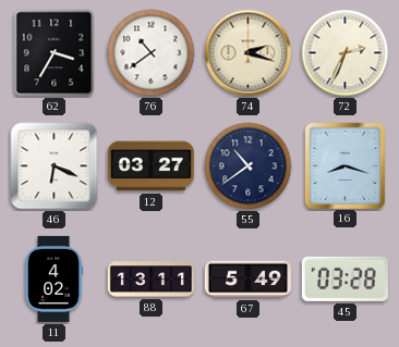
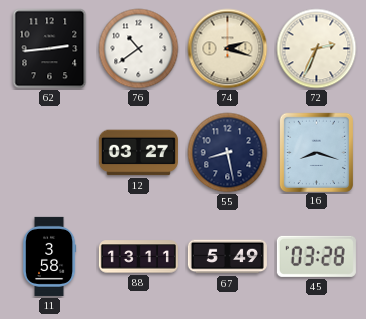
62: 3:35 -> 2:44
46: 6:19 -> none
55: 10:39 -> 8:28
11: 4:02 -> 3:58
